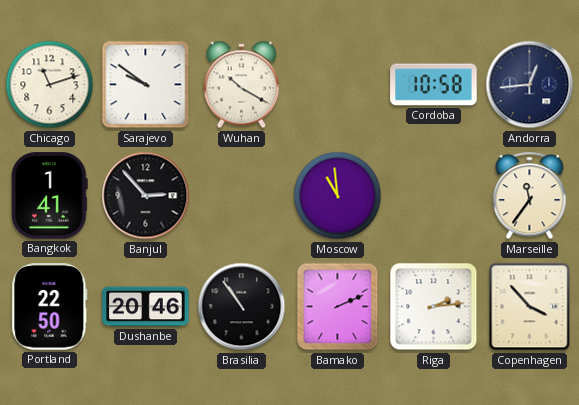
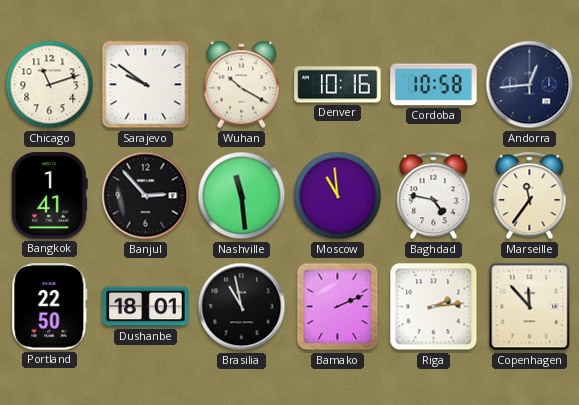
Denver: none -> 10:16
Nashville: none -> 11:29
Baghdad: none -> 4:47
Dushanbe: 20:46 -> 18:01
Brasilia: 10:54 -> 10:58
Copenhagen: 3:53 -> 11:53
